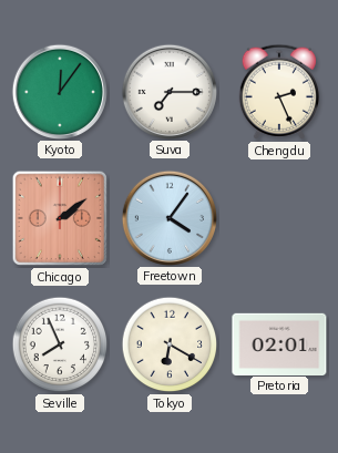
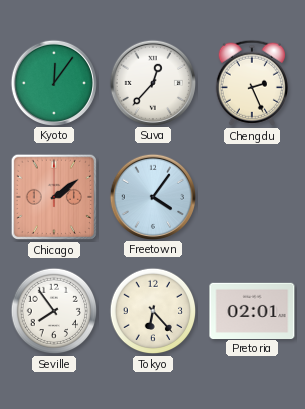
Suva: 7:15 -> 12:37
Seville: 7:56 -> 7:54
Tokyo: 6:20 -> 6:23
